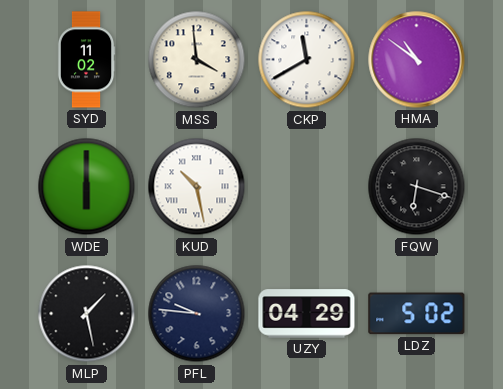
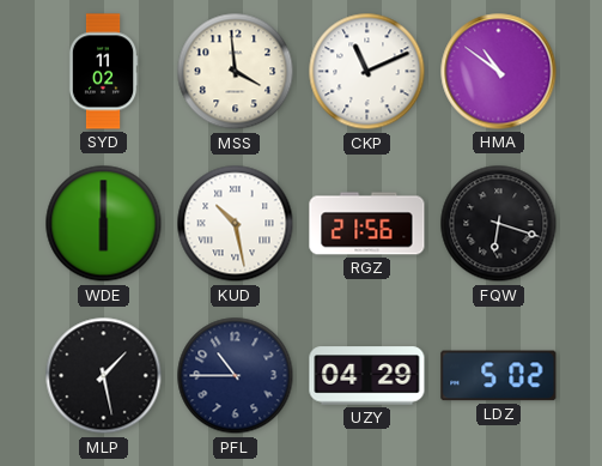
CKP: 11:40 -> 11:11
RGZ: none -> 21:56
PFL: 9:46 -> 10:45
